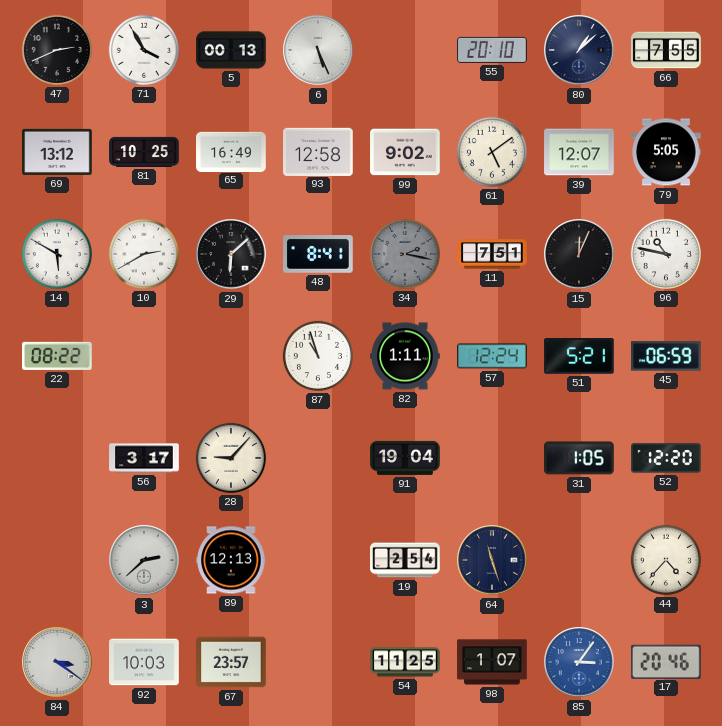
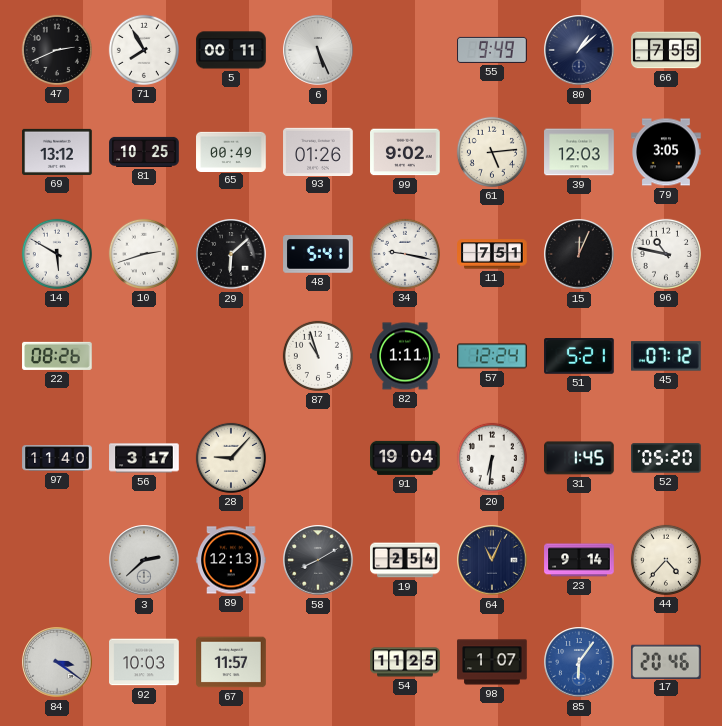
71: 3:55 -> 7:55
5: 00:13 -> 00:11
55: 20:10 -> 9:49
65: 16:49 -> 00:49
93: 12:58 -> 01:26
61: 5:09 -> 5:14
39: 12:07 -> 12:03
79: 5:05 -> 3:05
10: 2:40 -> 2:42
48: 8:41 -> 5:41
34: 2:17 -> 9:17
34 dial: grey -> white
22: 08:22 -> 08:26
45: 06:59 -> 07:12
97: none -> 11:40
20: none -> 6:31
31: 1:05 -> 1:45
52: 12:20 -> 05:20
58: none -> 8:10
64: 11:27 -> 11:04
23: none -> 9:14
67: 23:57 -> 11:57
85: 3:06 -> 6:06
